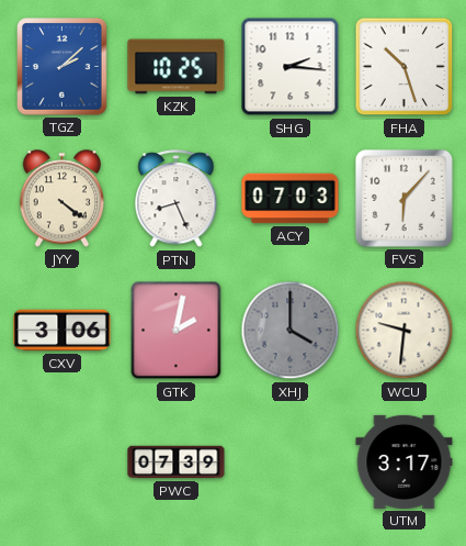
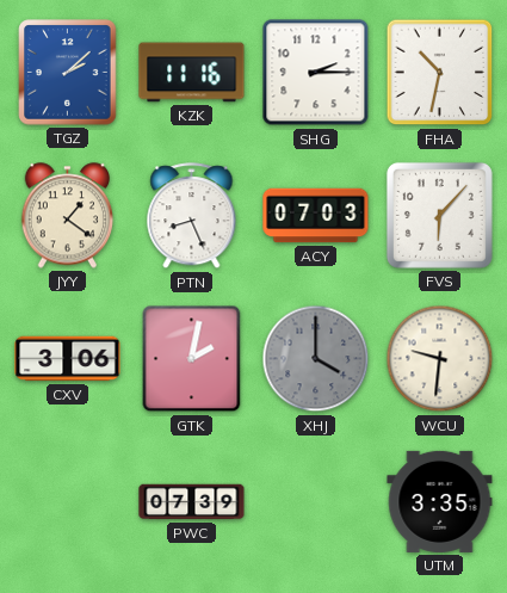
KZK: 10:25 -> 11:16
SHG: 2:16 -> 2:15
FHA: 10:27 -> 10:32
JYY: 4:21 -> 1:21
UTM: 3:17 -> 3:35
